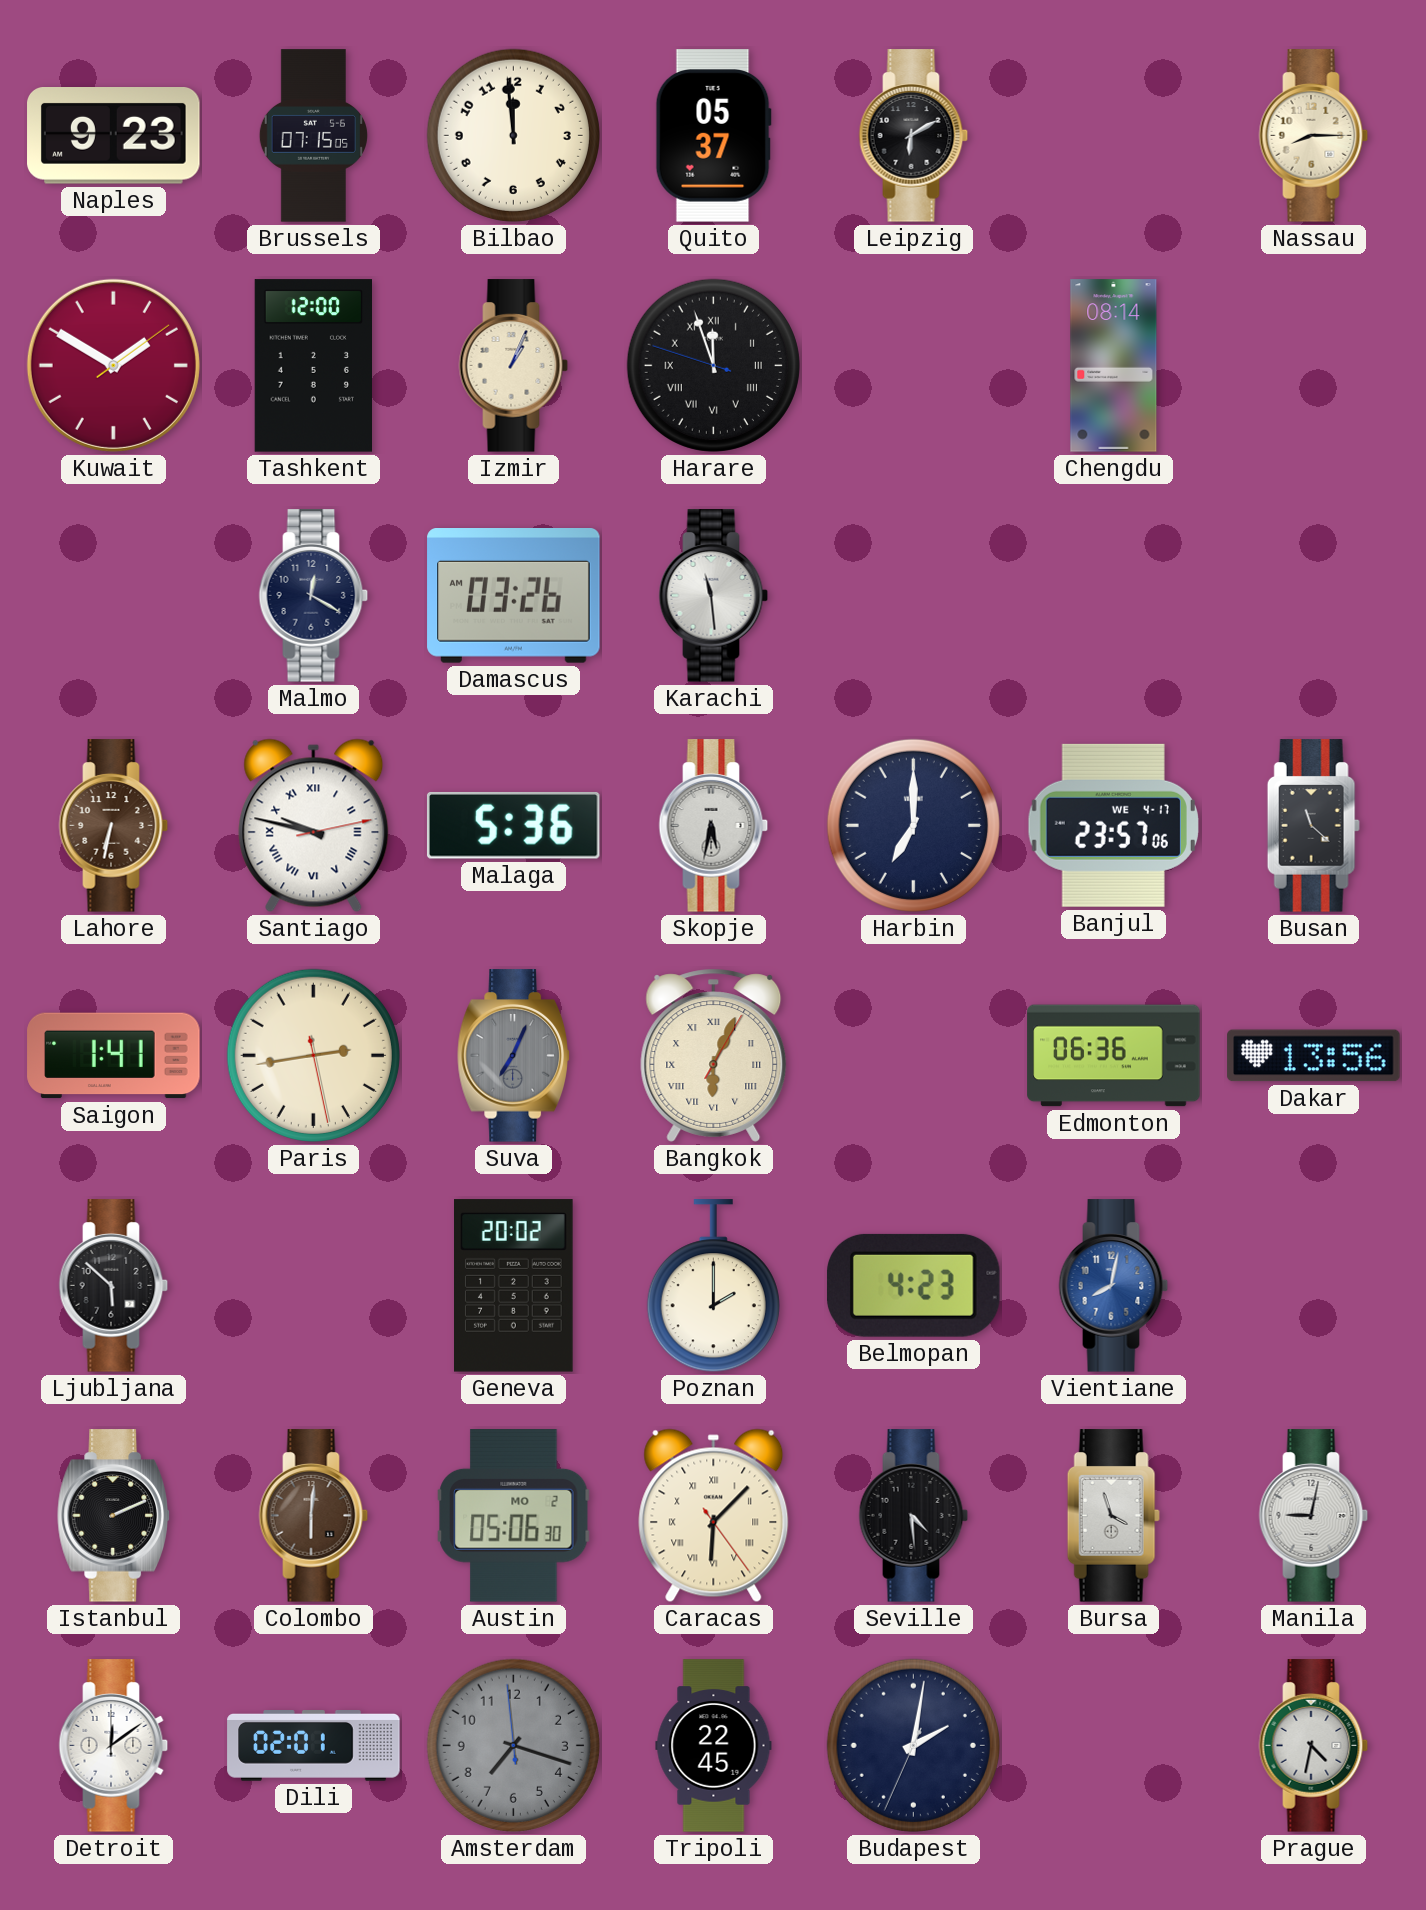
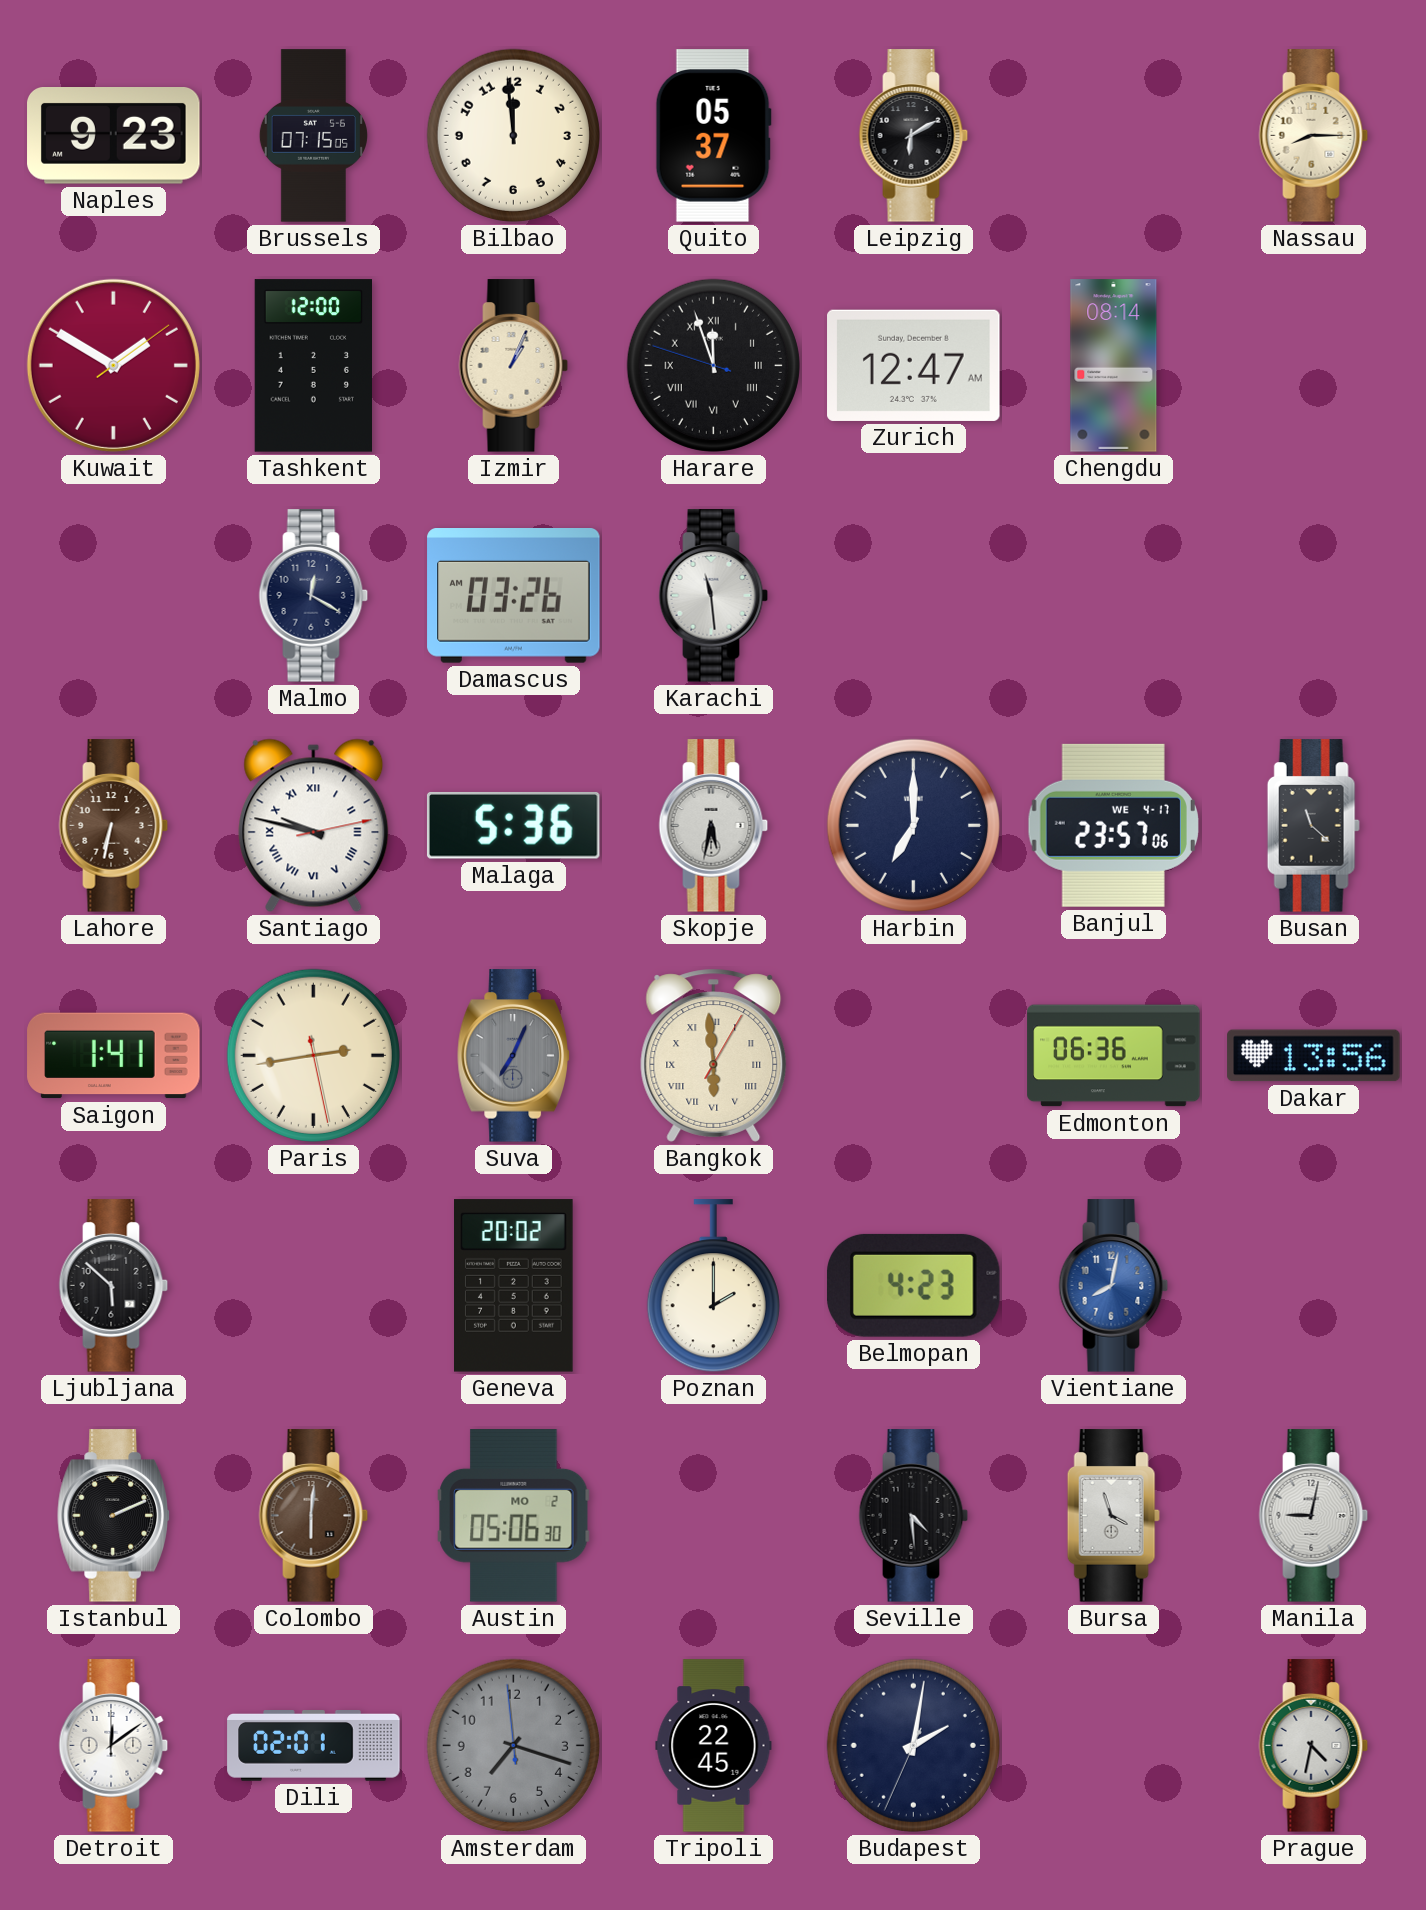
Zurich: none -> 12:47
Bangkok: 6:04 -> 5:59
Caracas: 6:07 -> none
